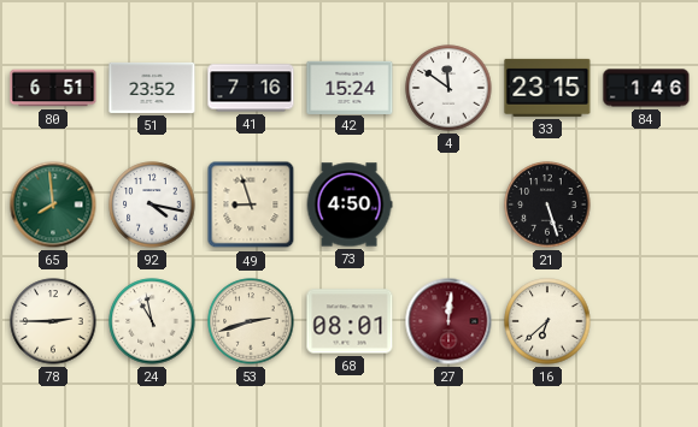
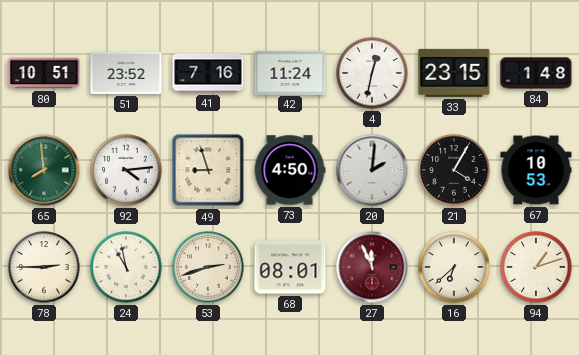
80: 6:51 -> 10:51
42: 15:24 -> 11:24
4: 11:51 -> 12:32
84: 1:46 -> 1:48
92: 4:17 -> 4:14
20: none -> 2:01
21: 5:27 -> 4:05
67: none -> 10:53
27: 12:01 -> 11:56
94: none -> 1:12
